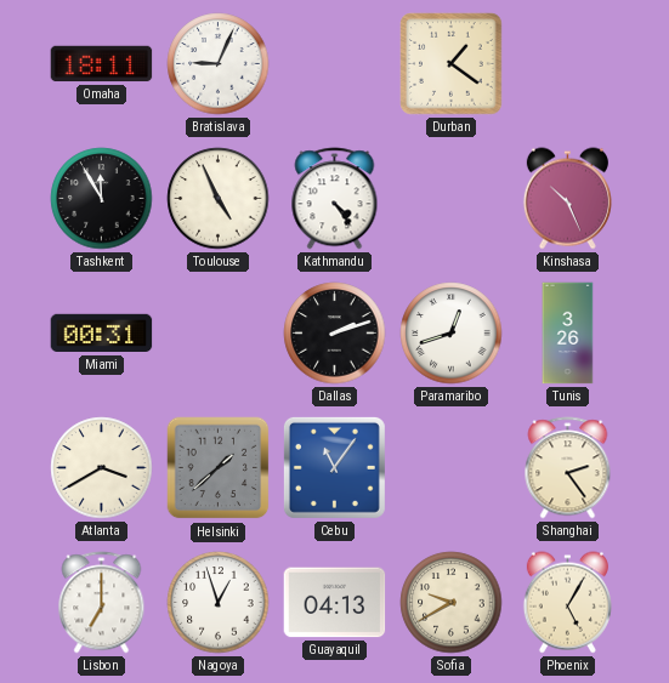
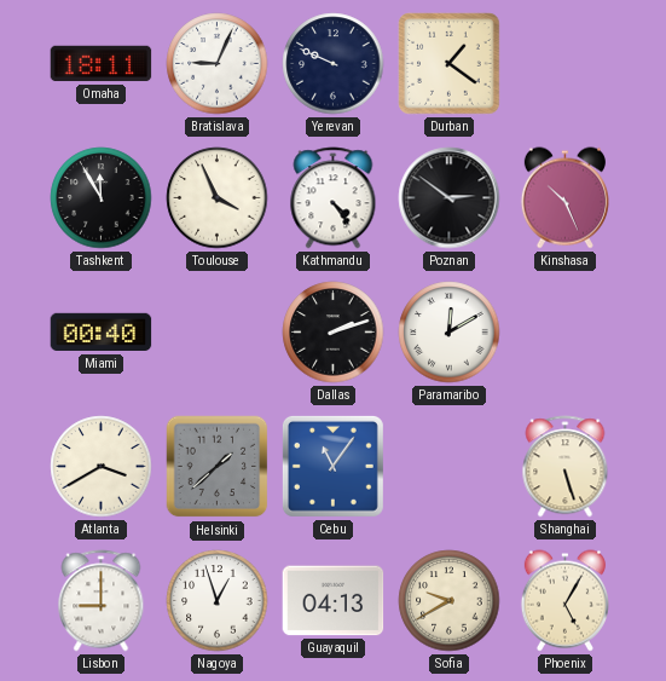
Yerevan: none -> 9:49
Toulouse: 4:56 -> 3:56
Poznan: none -> 2:51
Miami: 00:31 -> 00:40
Paramaribo: 12:42 -> 12:10
Tunis: 3:26 -> none
Shanghai: 2:24 -> 5:27
Lisbon: 7:00 -> 9:00
